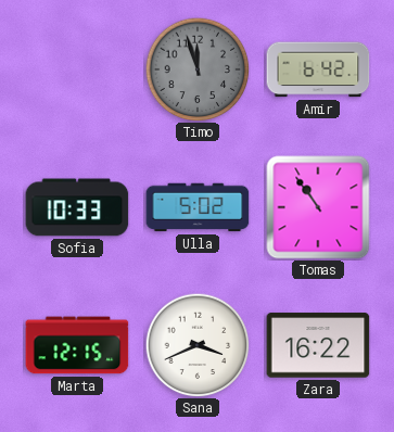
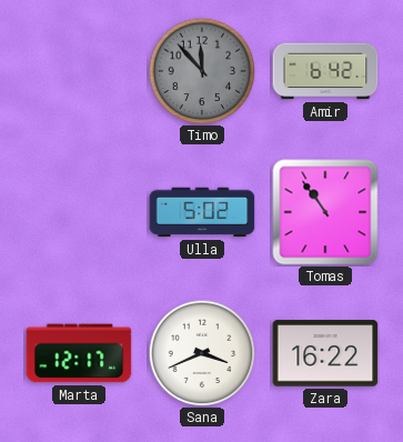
Timo: 11:57 -> 11:53
Sofia: 10:33 -> none
Marta: 12:15 -> 12:17
